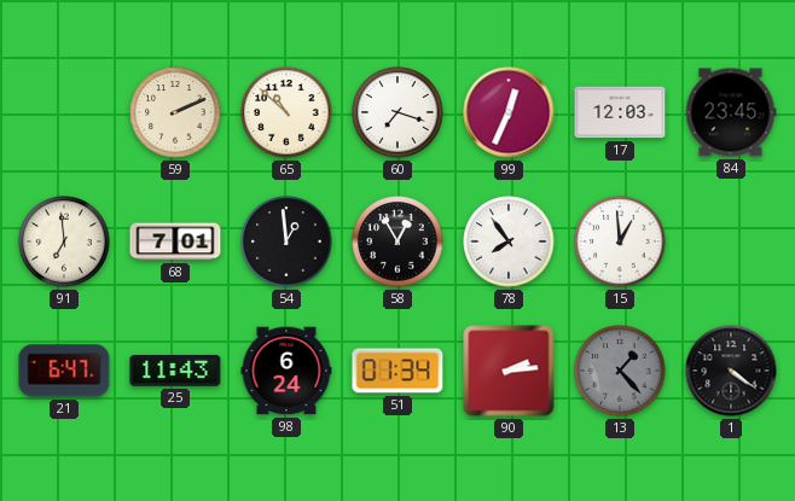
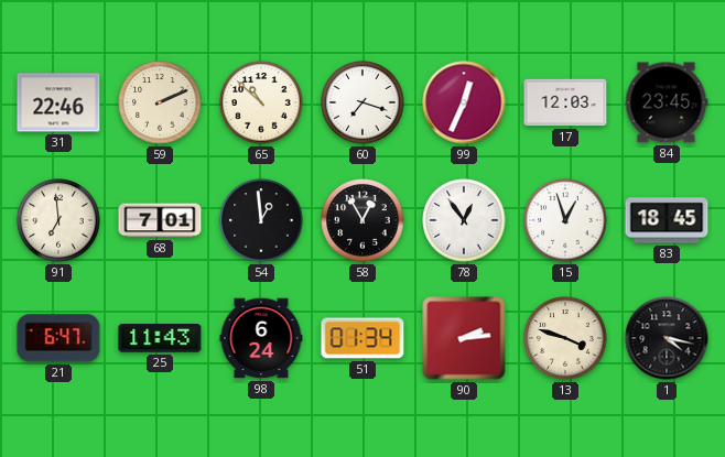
31: none -> 22:46
78: 7:54 -> 12:54
15: 12:59 -> 12:57
83: none -> 18:45
13: 1:23 -> 3:48
13 dial: grey -> cream
1: 4:21 -> 4:17
